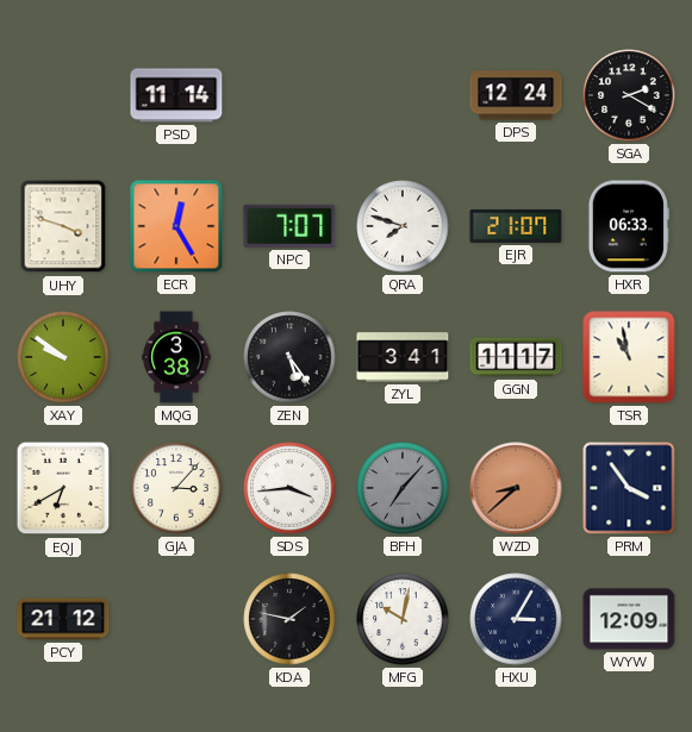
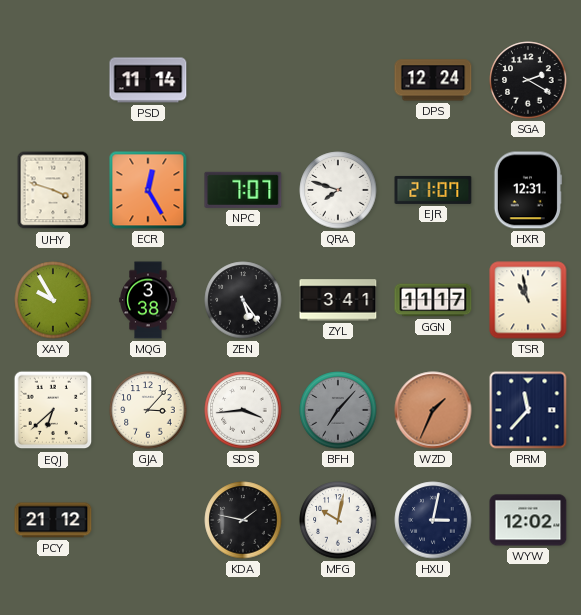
HXR: 06:33 -> 12:31
XAY: 9:51 -> 9:55
EQJ: 6:40 -> 6:38
WZD: 8:38 -> 1:34
PRM: 3:54 -> 11:37
HXU: 3:05 -> 3:02
WYW: 12:09 -> 12:02
